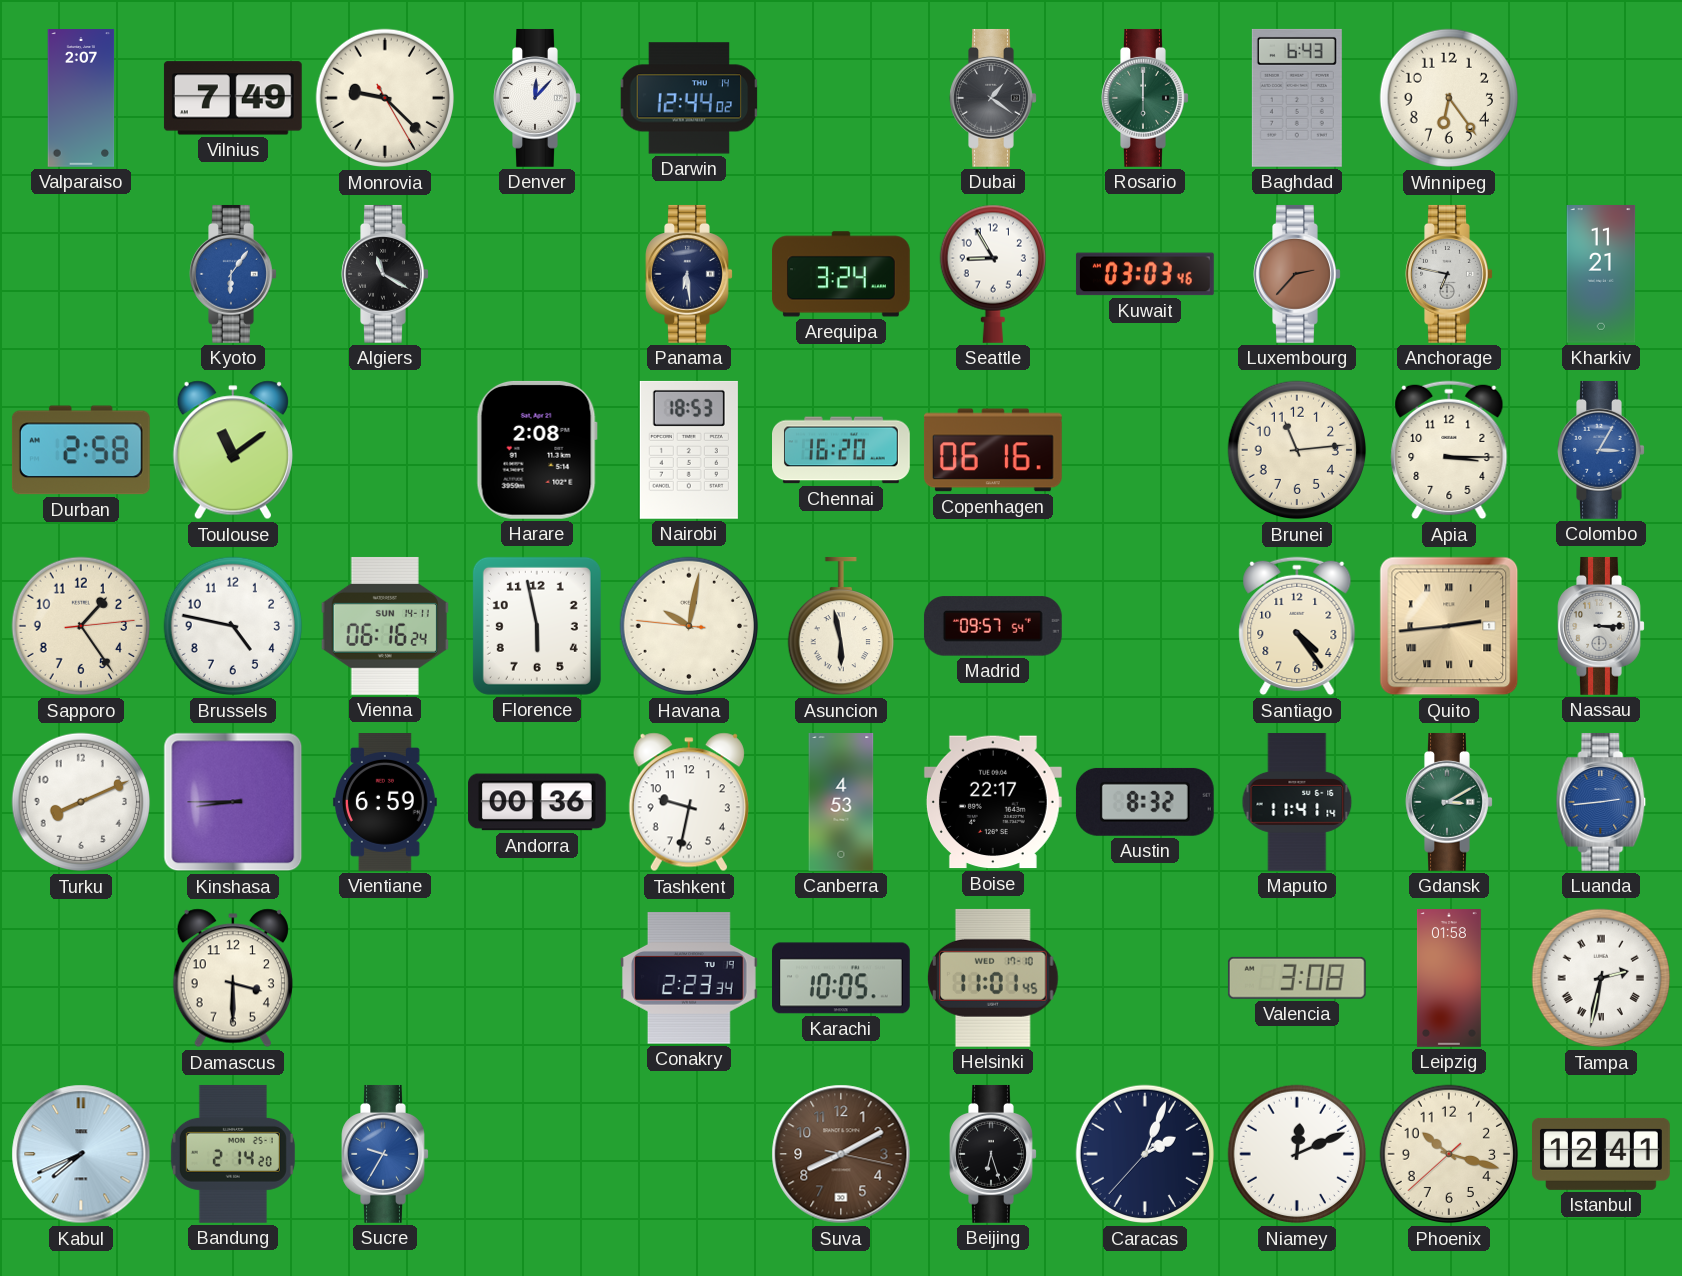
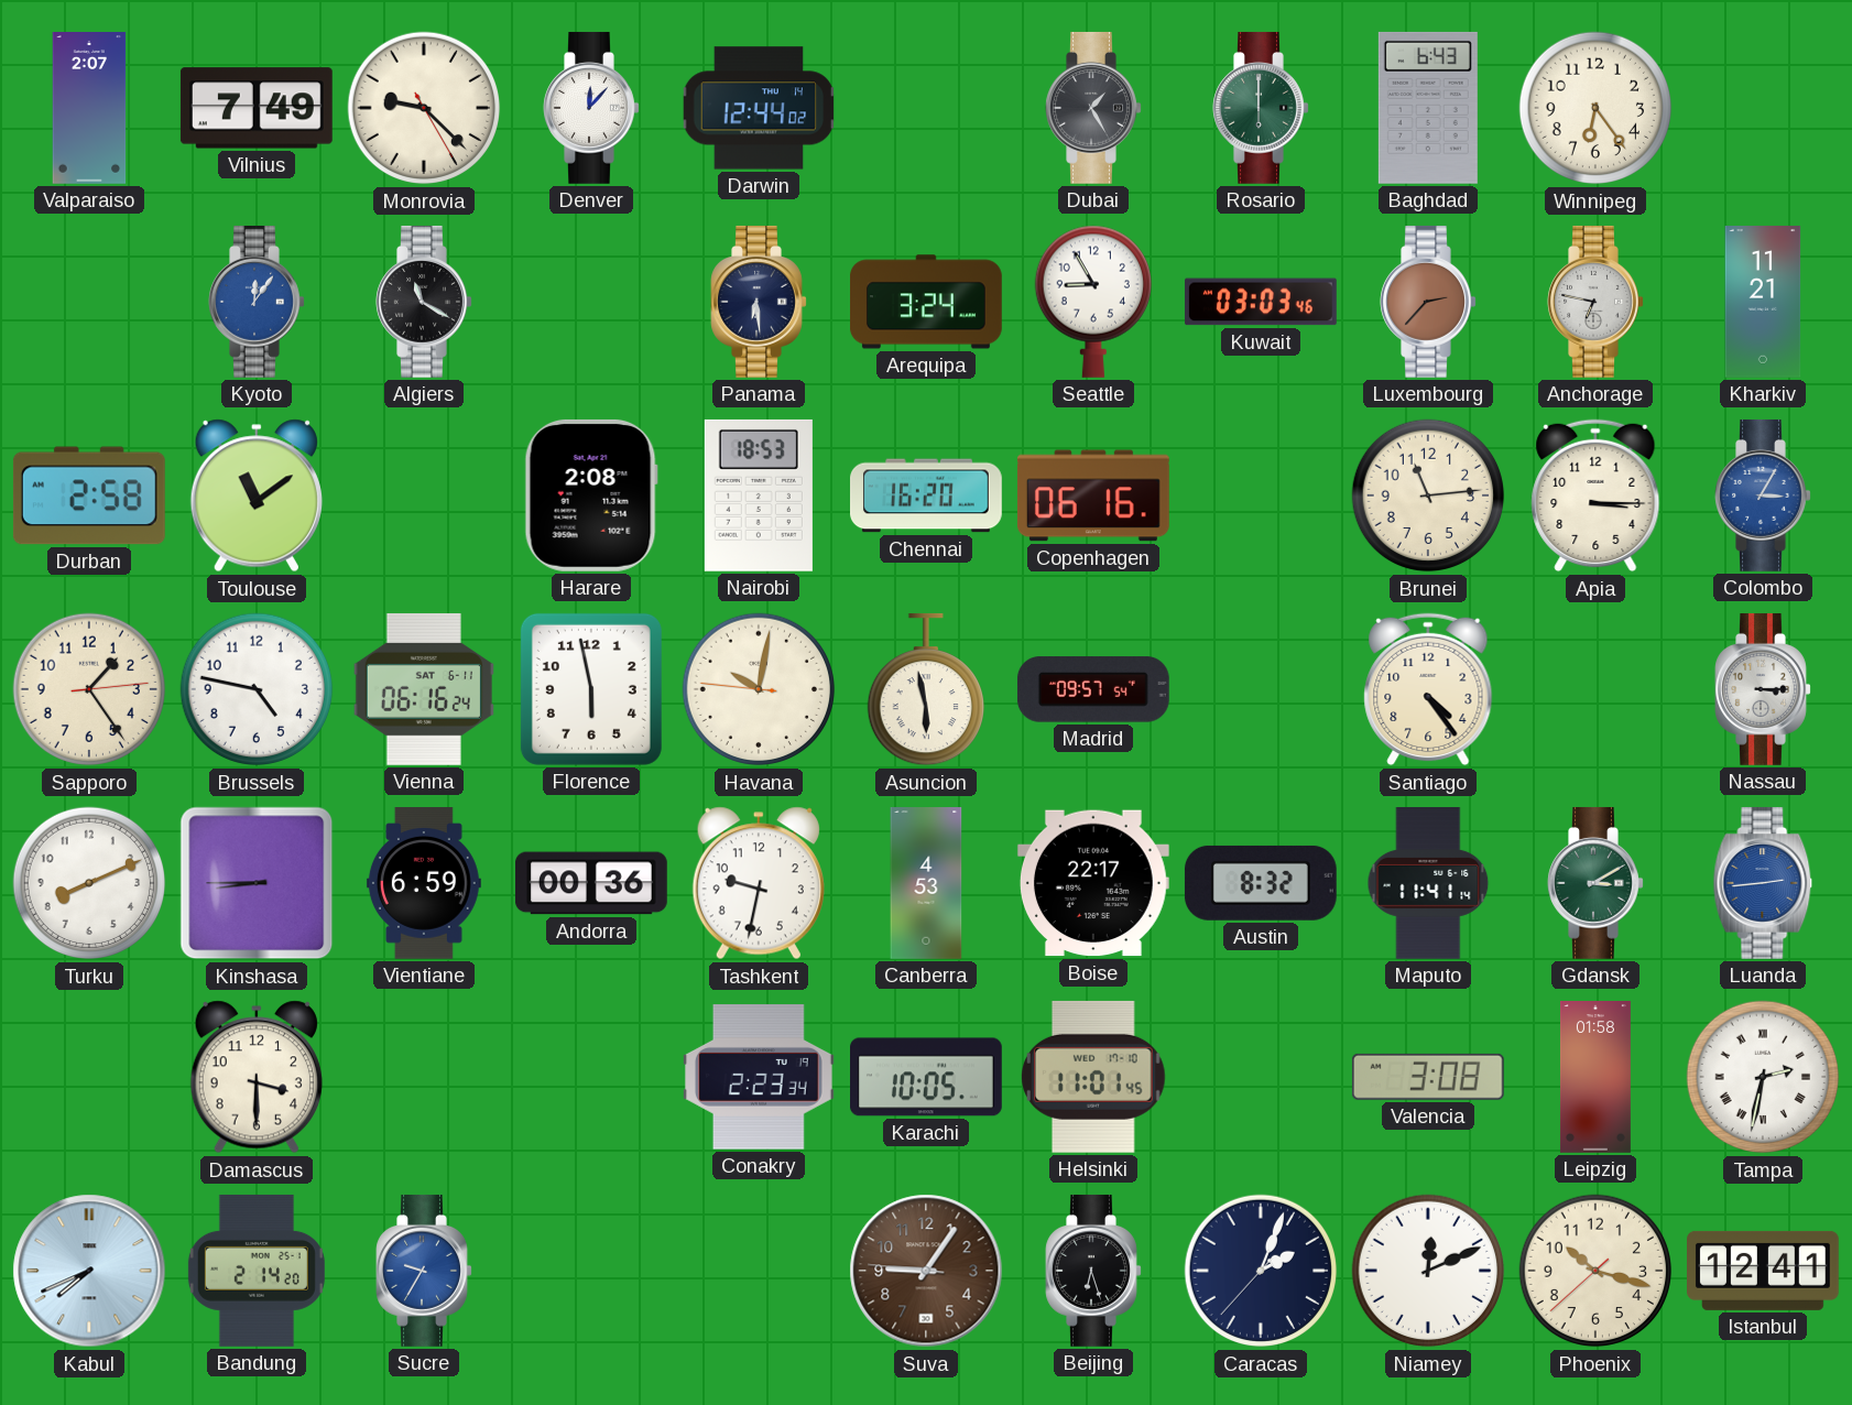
Dubai: 1:21 -> 1:25
Kyoto: 6:06 -> 12:06
Vienna date: SUN 14-11 -> SAT 6-11
Quito: 2:44 -> none
Suva: 8:10 -> 9:05
